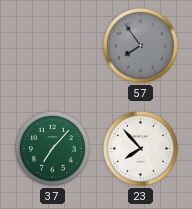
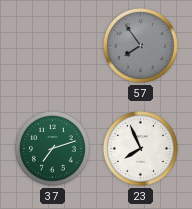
37: 7:07 -> 7:12
23: 7:53 -> 7:56
